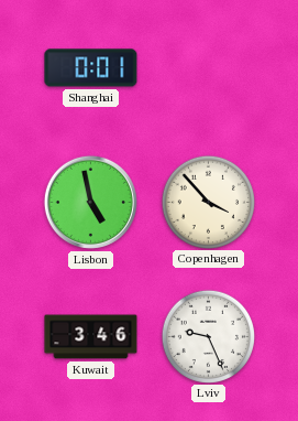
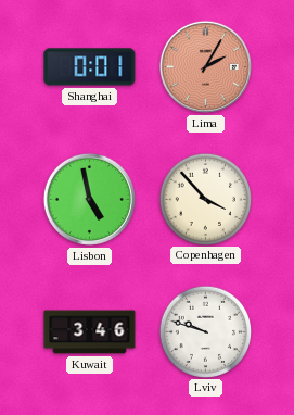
Lima: none -> 2:05
Lviv: 9:26 -> 9:48
